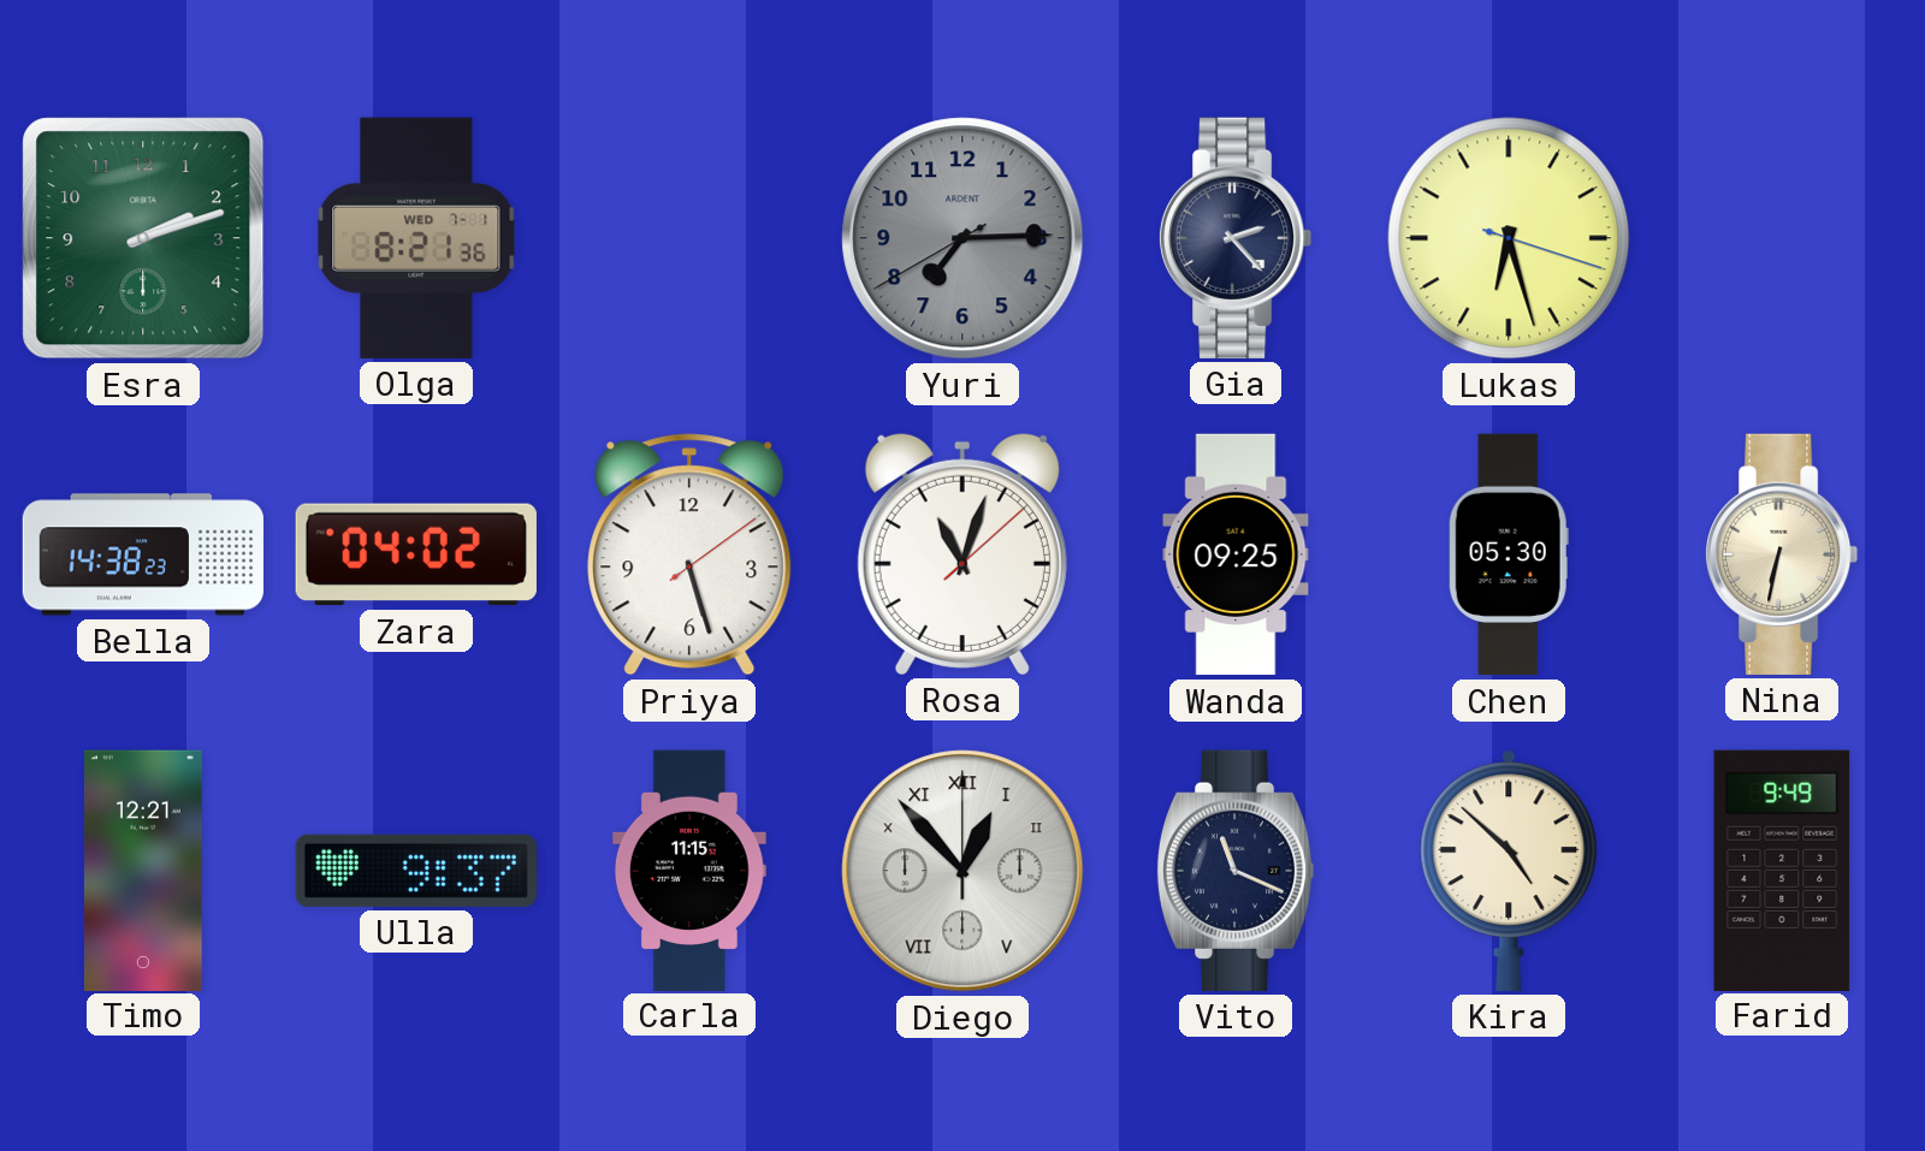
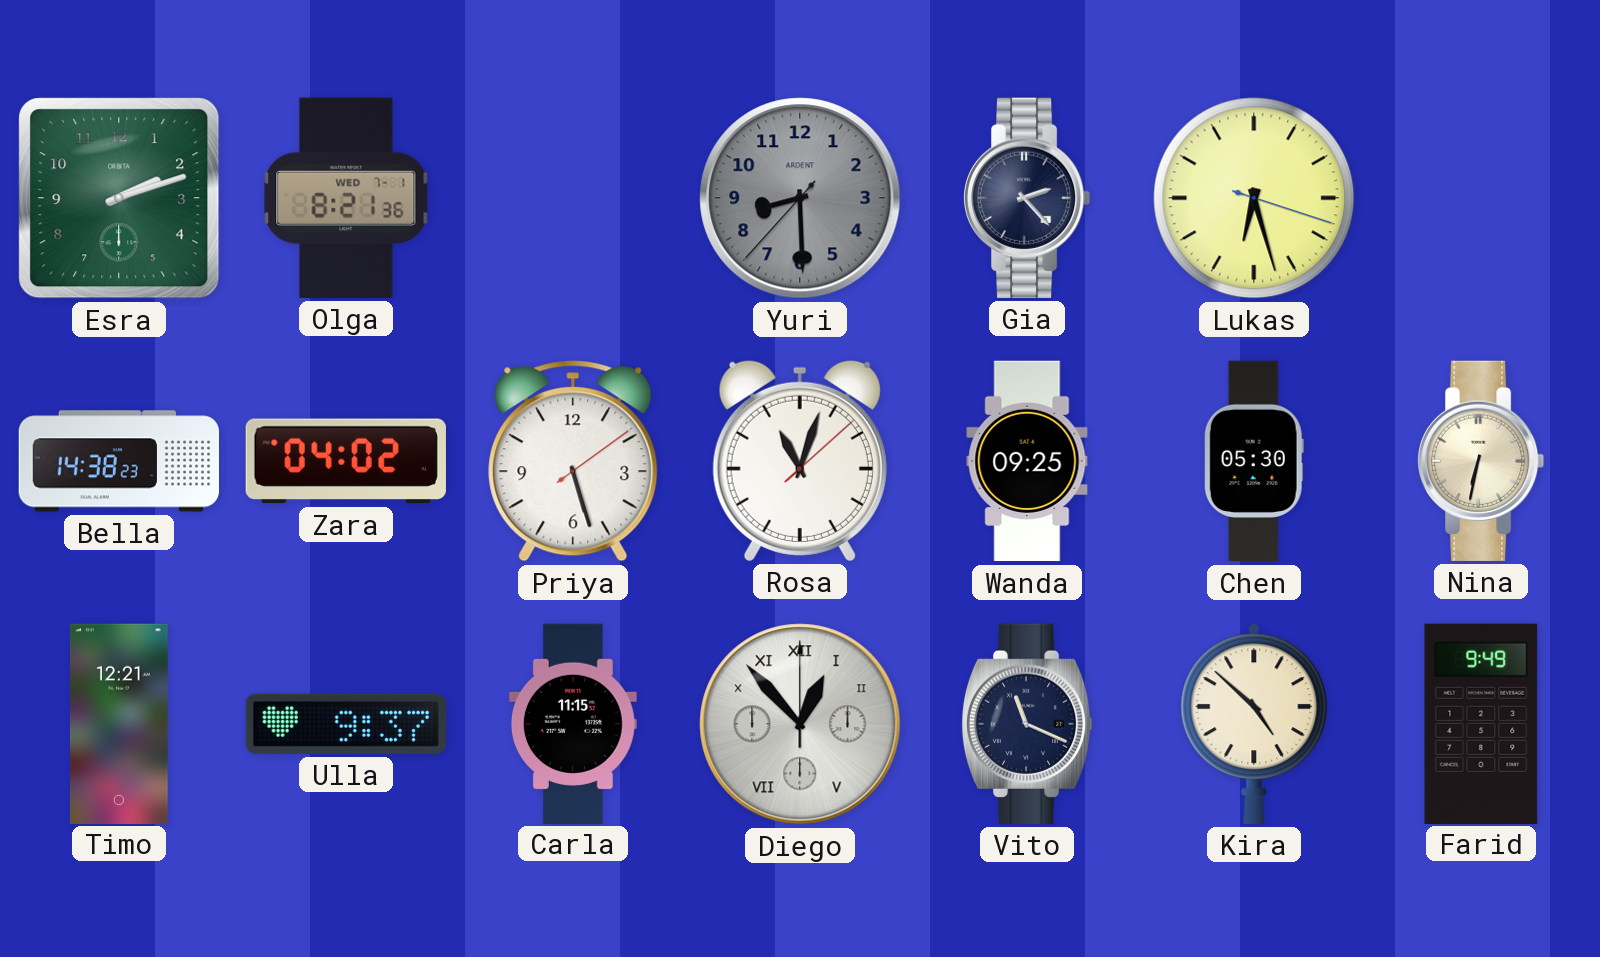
Yuri: 7:14 -> 8:29
